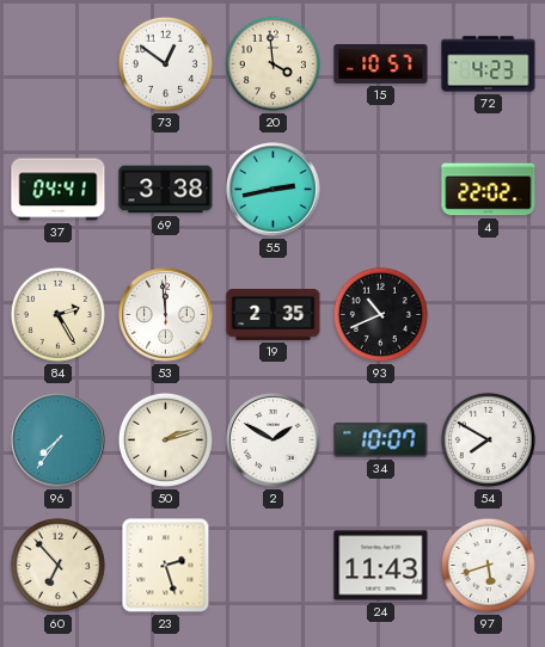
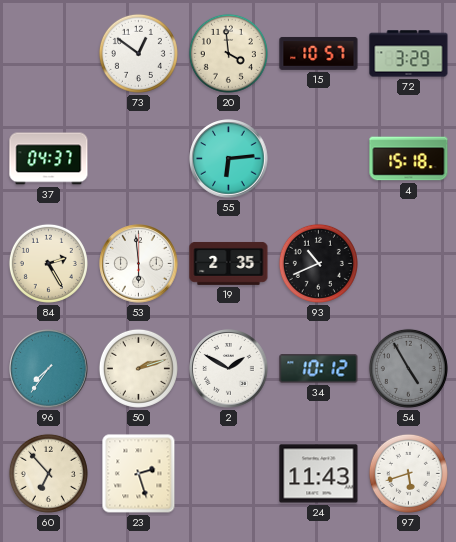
72: 4:23 -> 3:29
37: 04:41 -> 04:37
69: 3:38 -> none
55: 2:43 -> 6:14
4: 22:02 -> 15:18
53: 11:59 -> 5:59
34: 10:07 -> 10:12
54: 7:50 -> 4:55
54 dial: white -> grey
